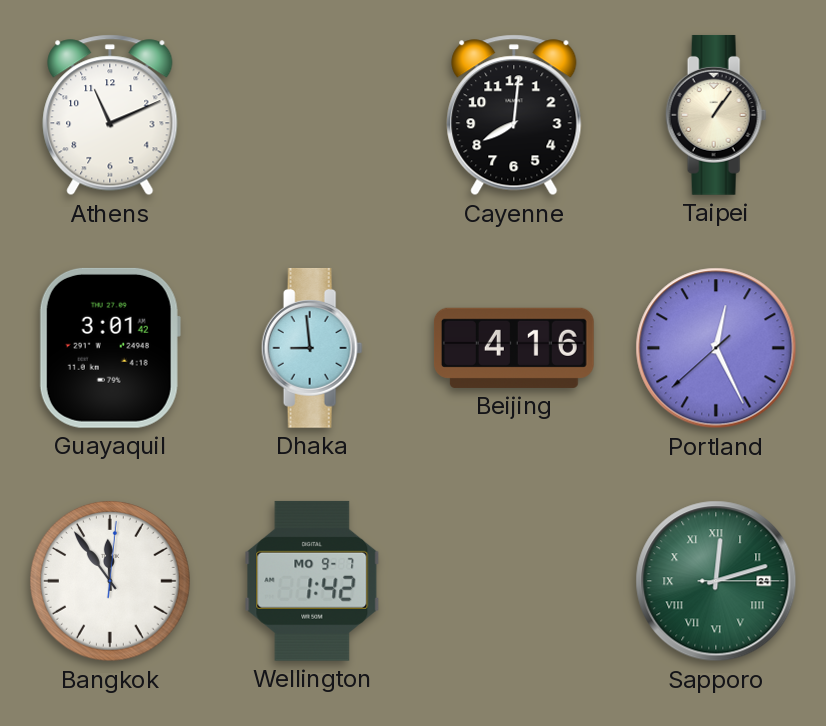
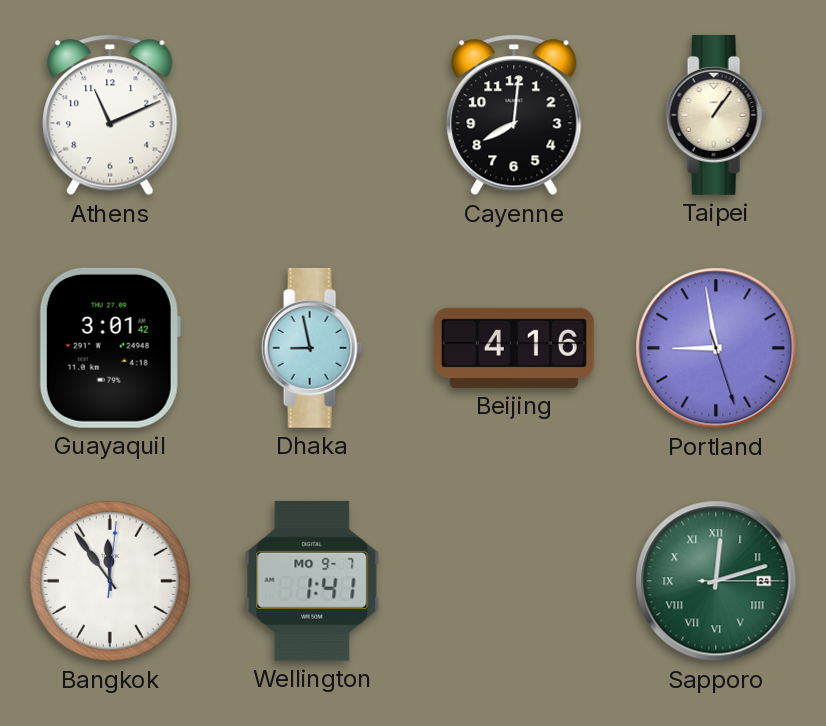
Dhaka: 8:59 -> 8:58
Portland: 12:25 -> 8:58
Wellington: 1:42 -> 1:41
